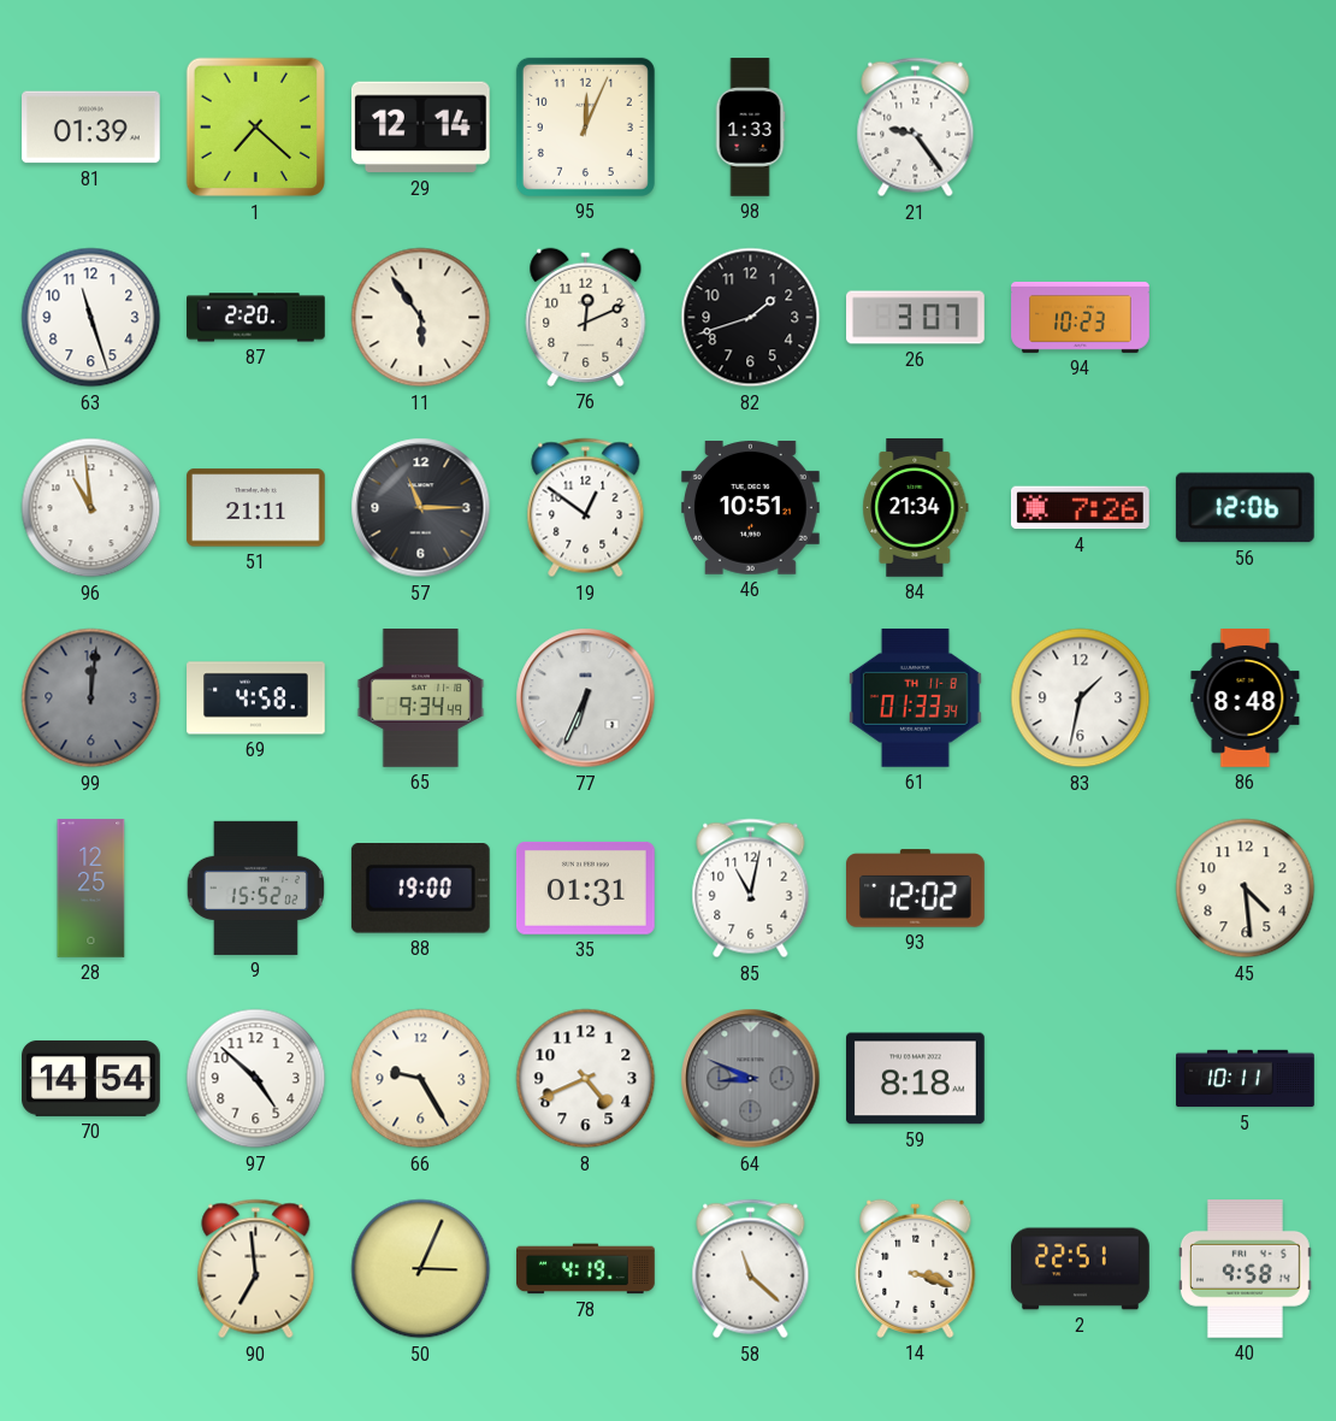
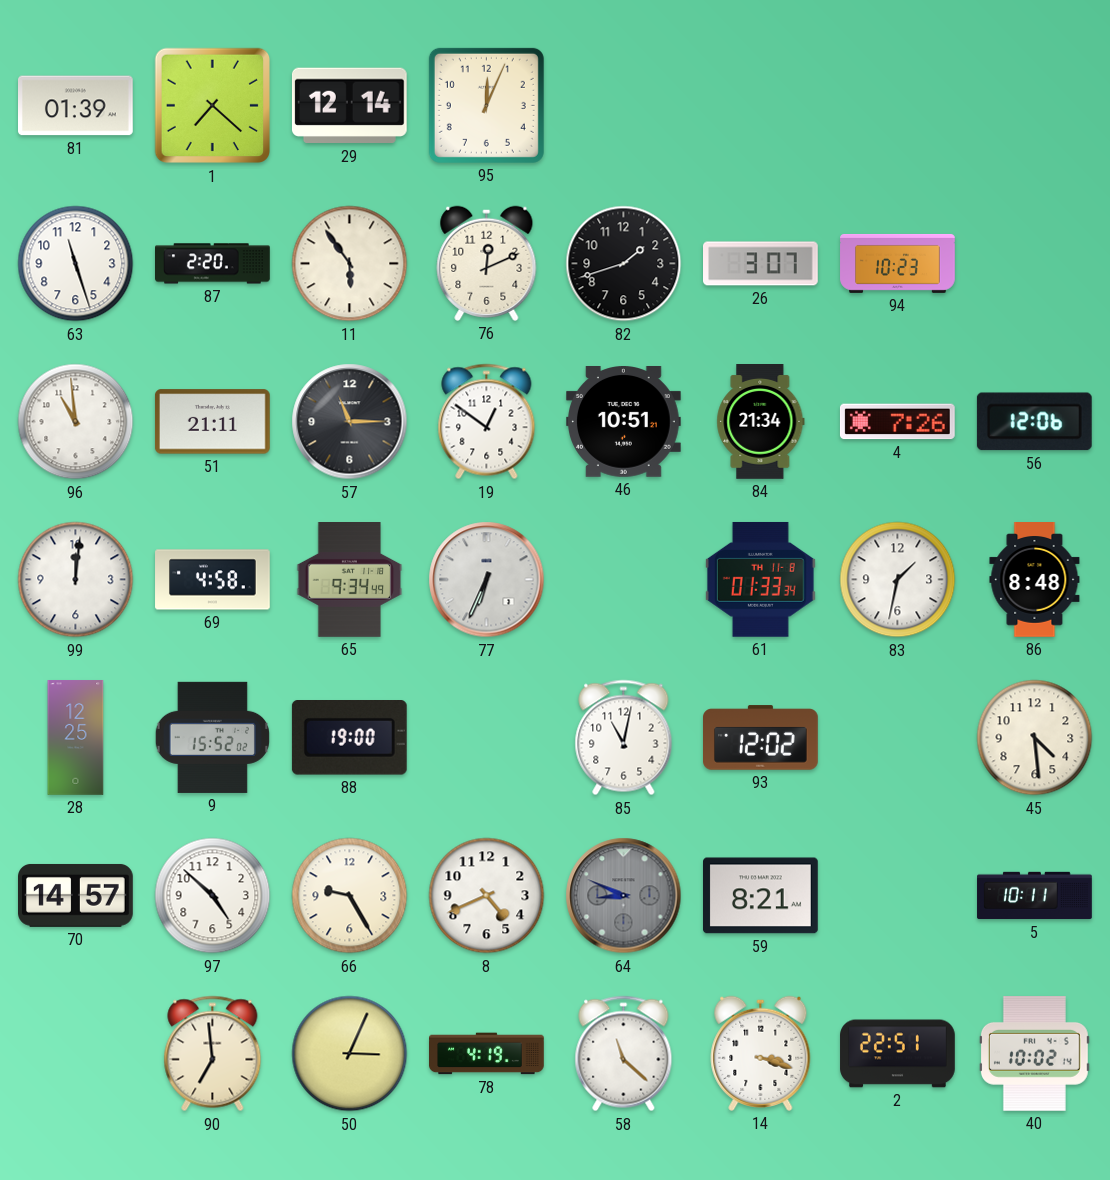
98: 1:33 -> none
21: 9:24 -> none
99 dial: grey -> white
35: 01:31 -> none
70: 14:54 -> 14:57
59: 8:18 -> 8:21
40: 9:58 -> 10:02
